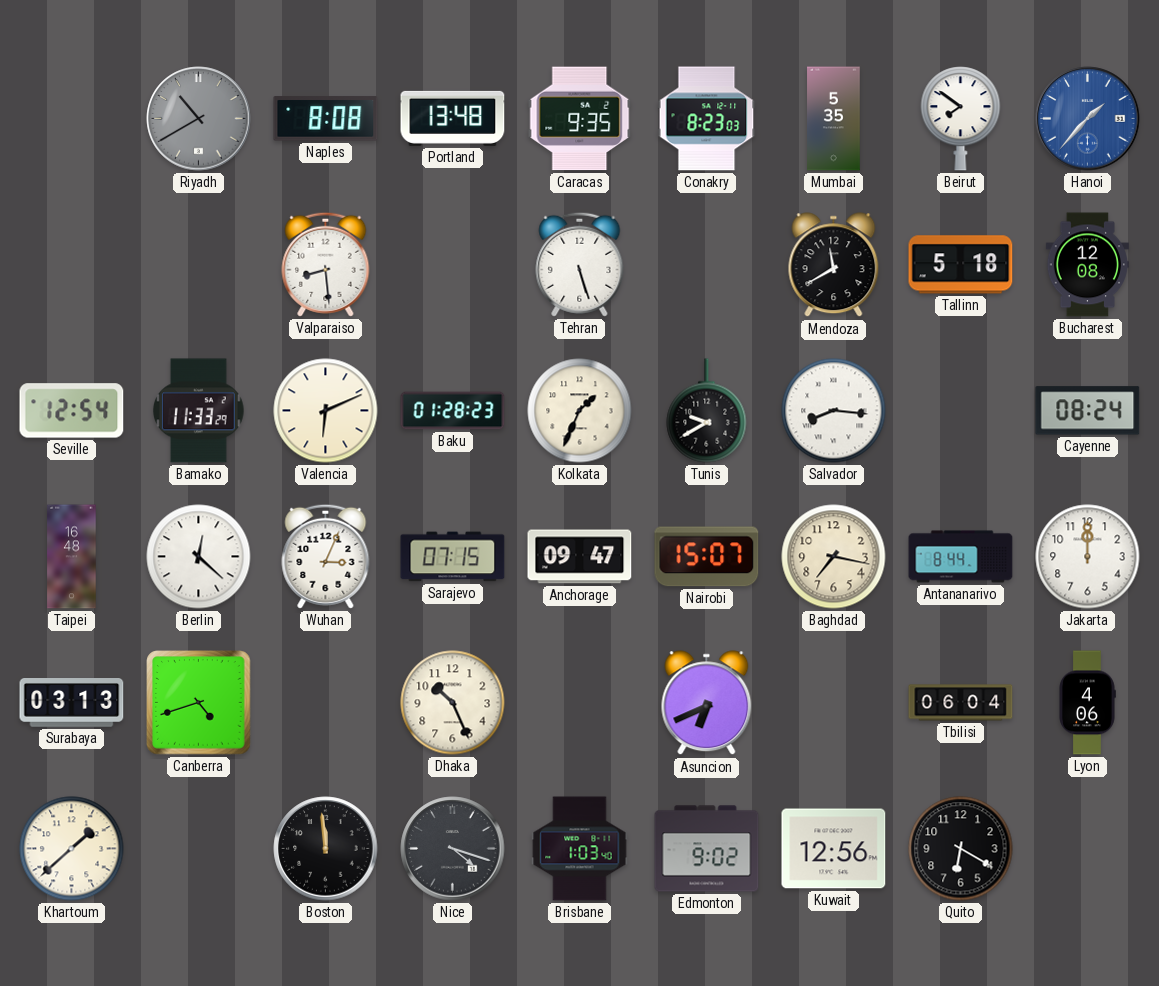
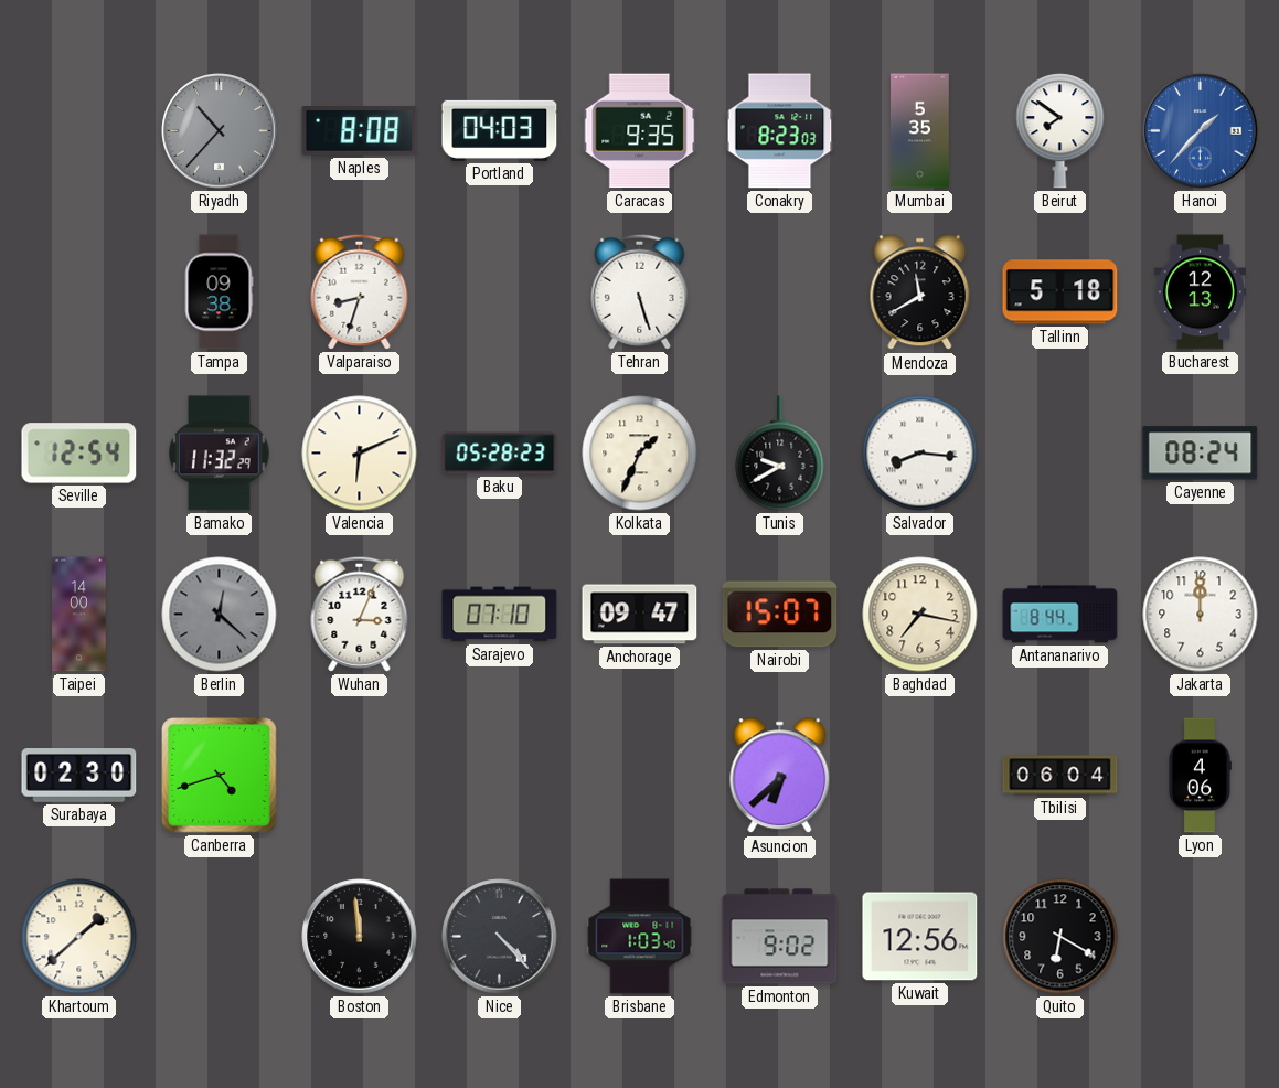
Riyadh: 10:40 -> 10:37
Portland: 13:48 -> 04:03
Tampa: none -> 09:38
Valparaiso: 8:29 -> 8:33
Bucharest: 12:08 -> 12:13
Bamako: 11:33 -> 11:32
Baku: 01:28 -> 05:28
Taipei: 16:48 -> 14:00
Berlin dial: white -> grey
Sarajevo: 07:15 -> 07:10
Surabaya: 03:13 -> 02:30
Dhaka: 10:26 -> none
Asuncion: 6:41 -> 6:38
Nice: 4:18 -> 4:23
